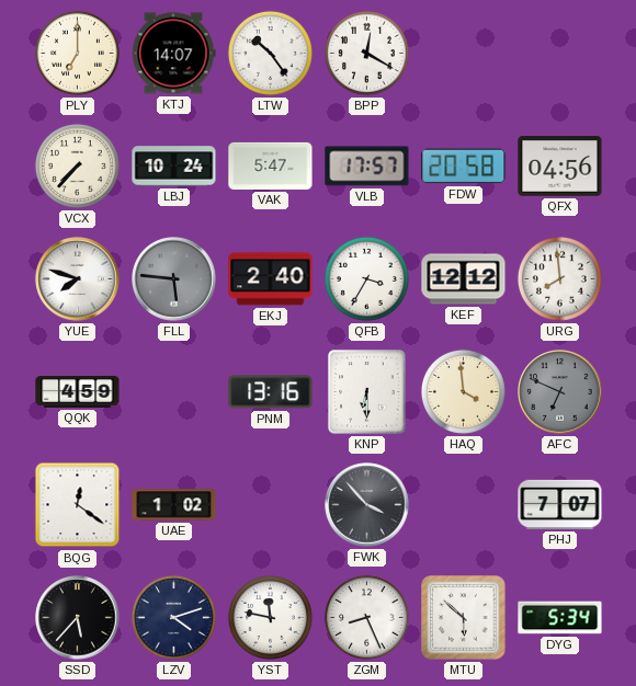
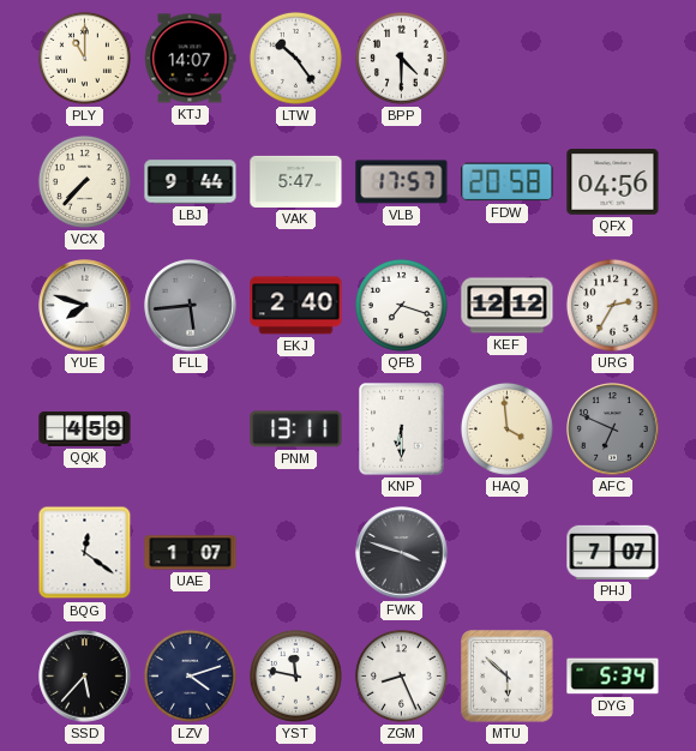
PLY: 7:00 -> 11:00
BPP: 12:20 -> 4:30
LBJ: 10:24 -> 9:44
FLL: 5:46 -> 5:44
QFB: 3:35 -> 7:18
URG: 7:59 -> 2:35
PNM: 13:16 -> 13:11
UAE: 1:02 -> 1:07
FWK: 3:53 -> 3:48
